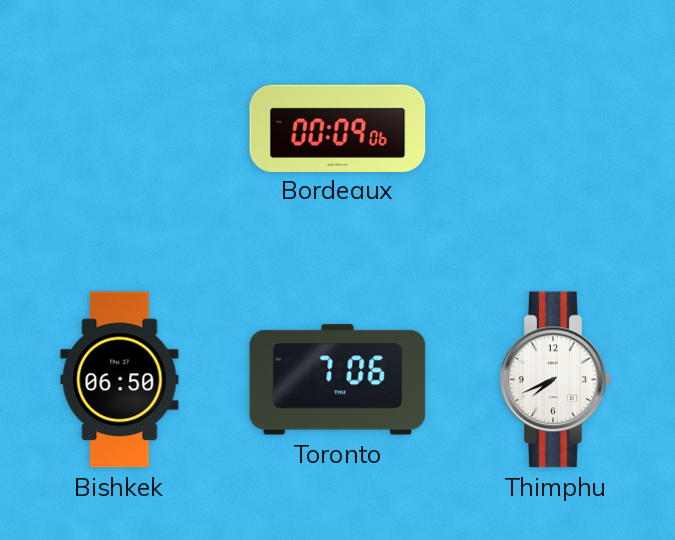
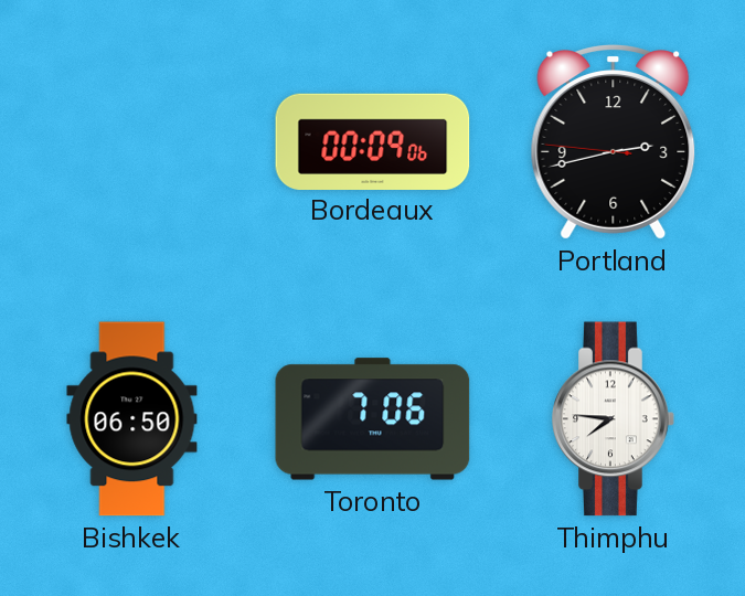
Portland: none -> 2:42
Thimphu: 7:41 -> 7:46
